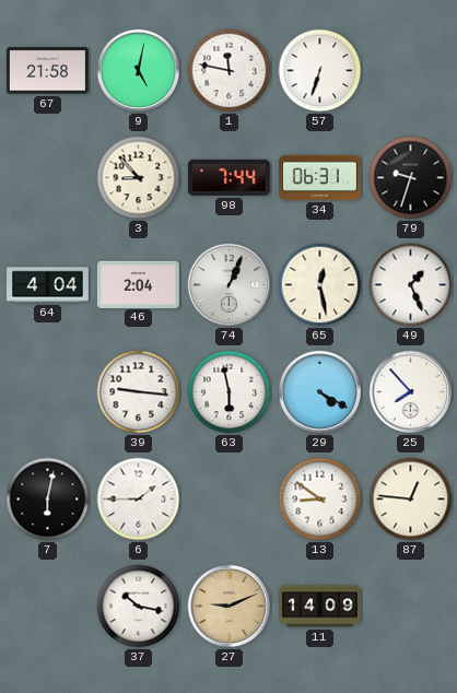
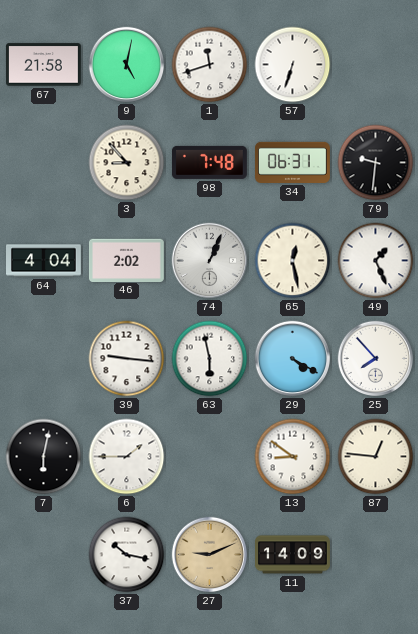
1: 11:47 -> 11:42
98: 7:44 -> 7:48
79: 9:33 -> 9:31
46: 2:04 -> 2:02
